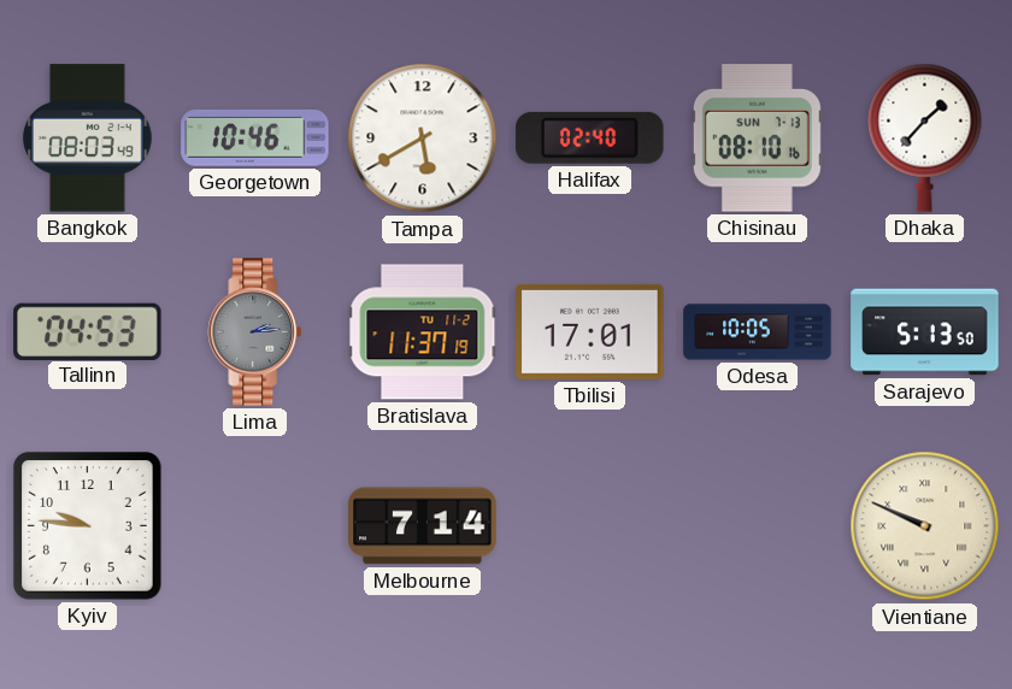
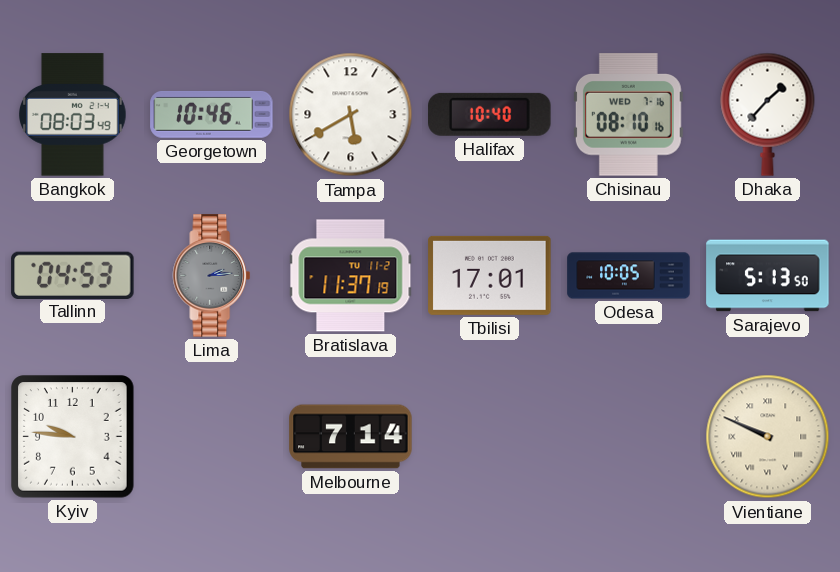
Halifax: 02:40 -> 10:40
Chisinau date: SUN 7-13 -> WED 7-16
